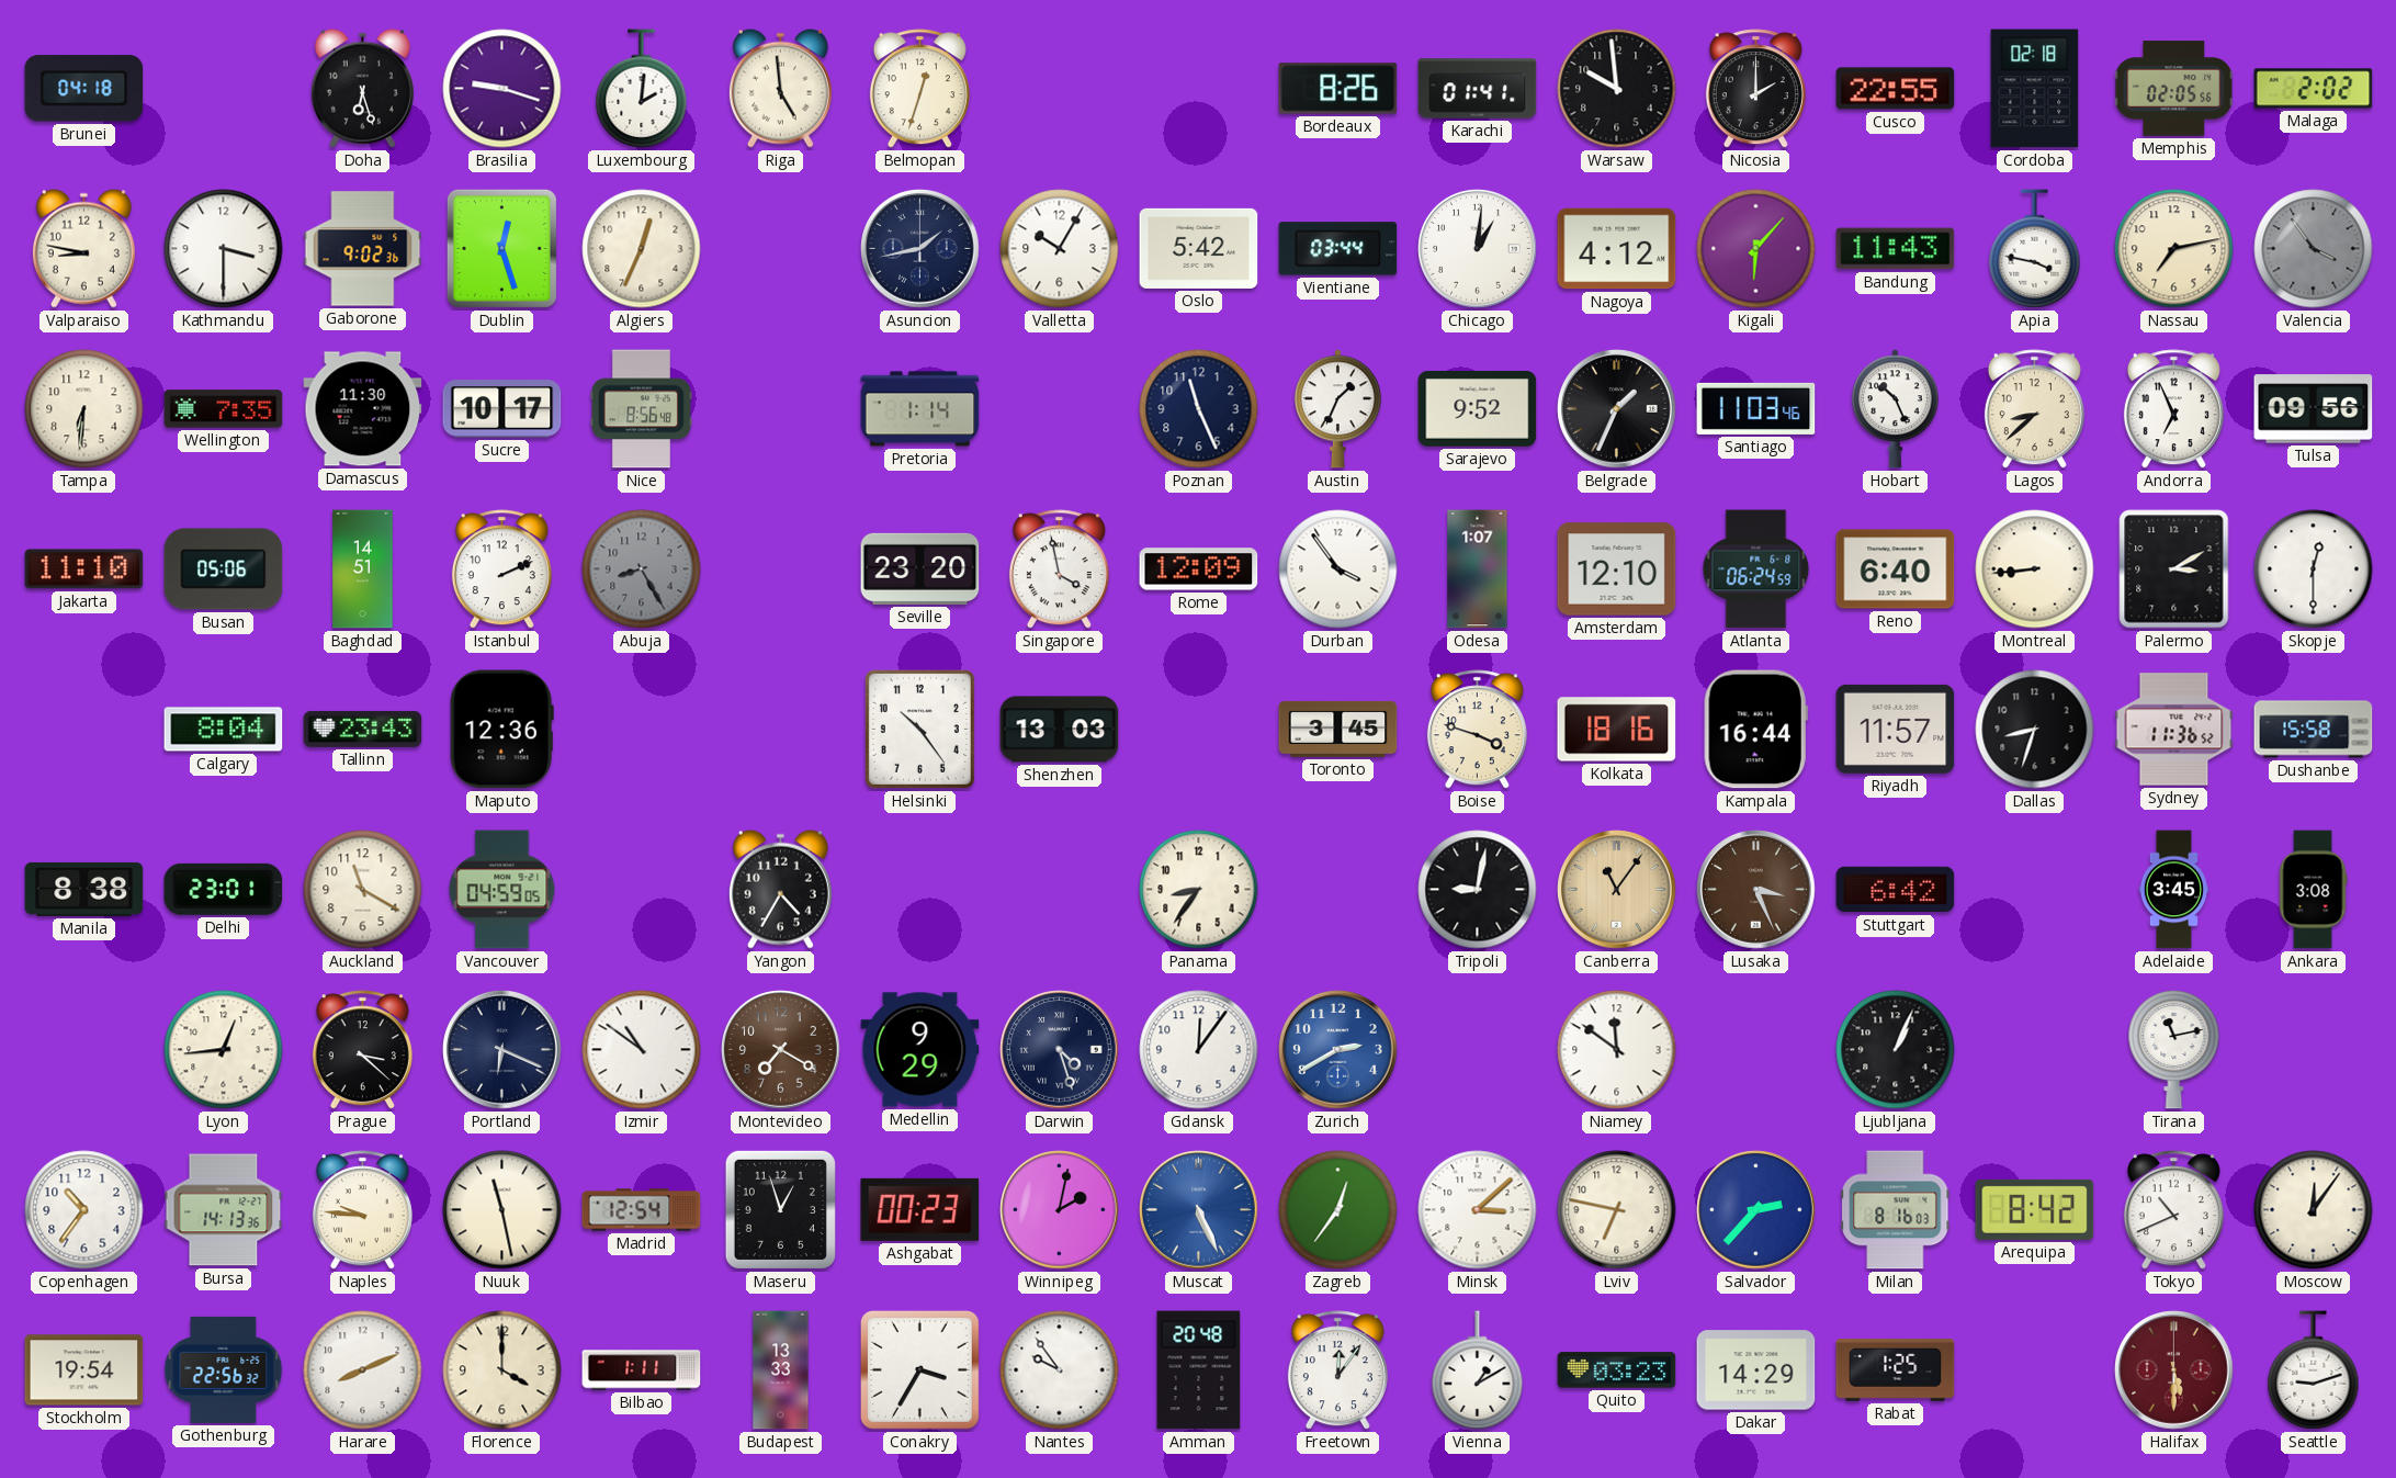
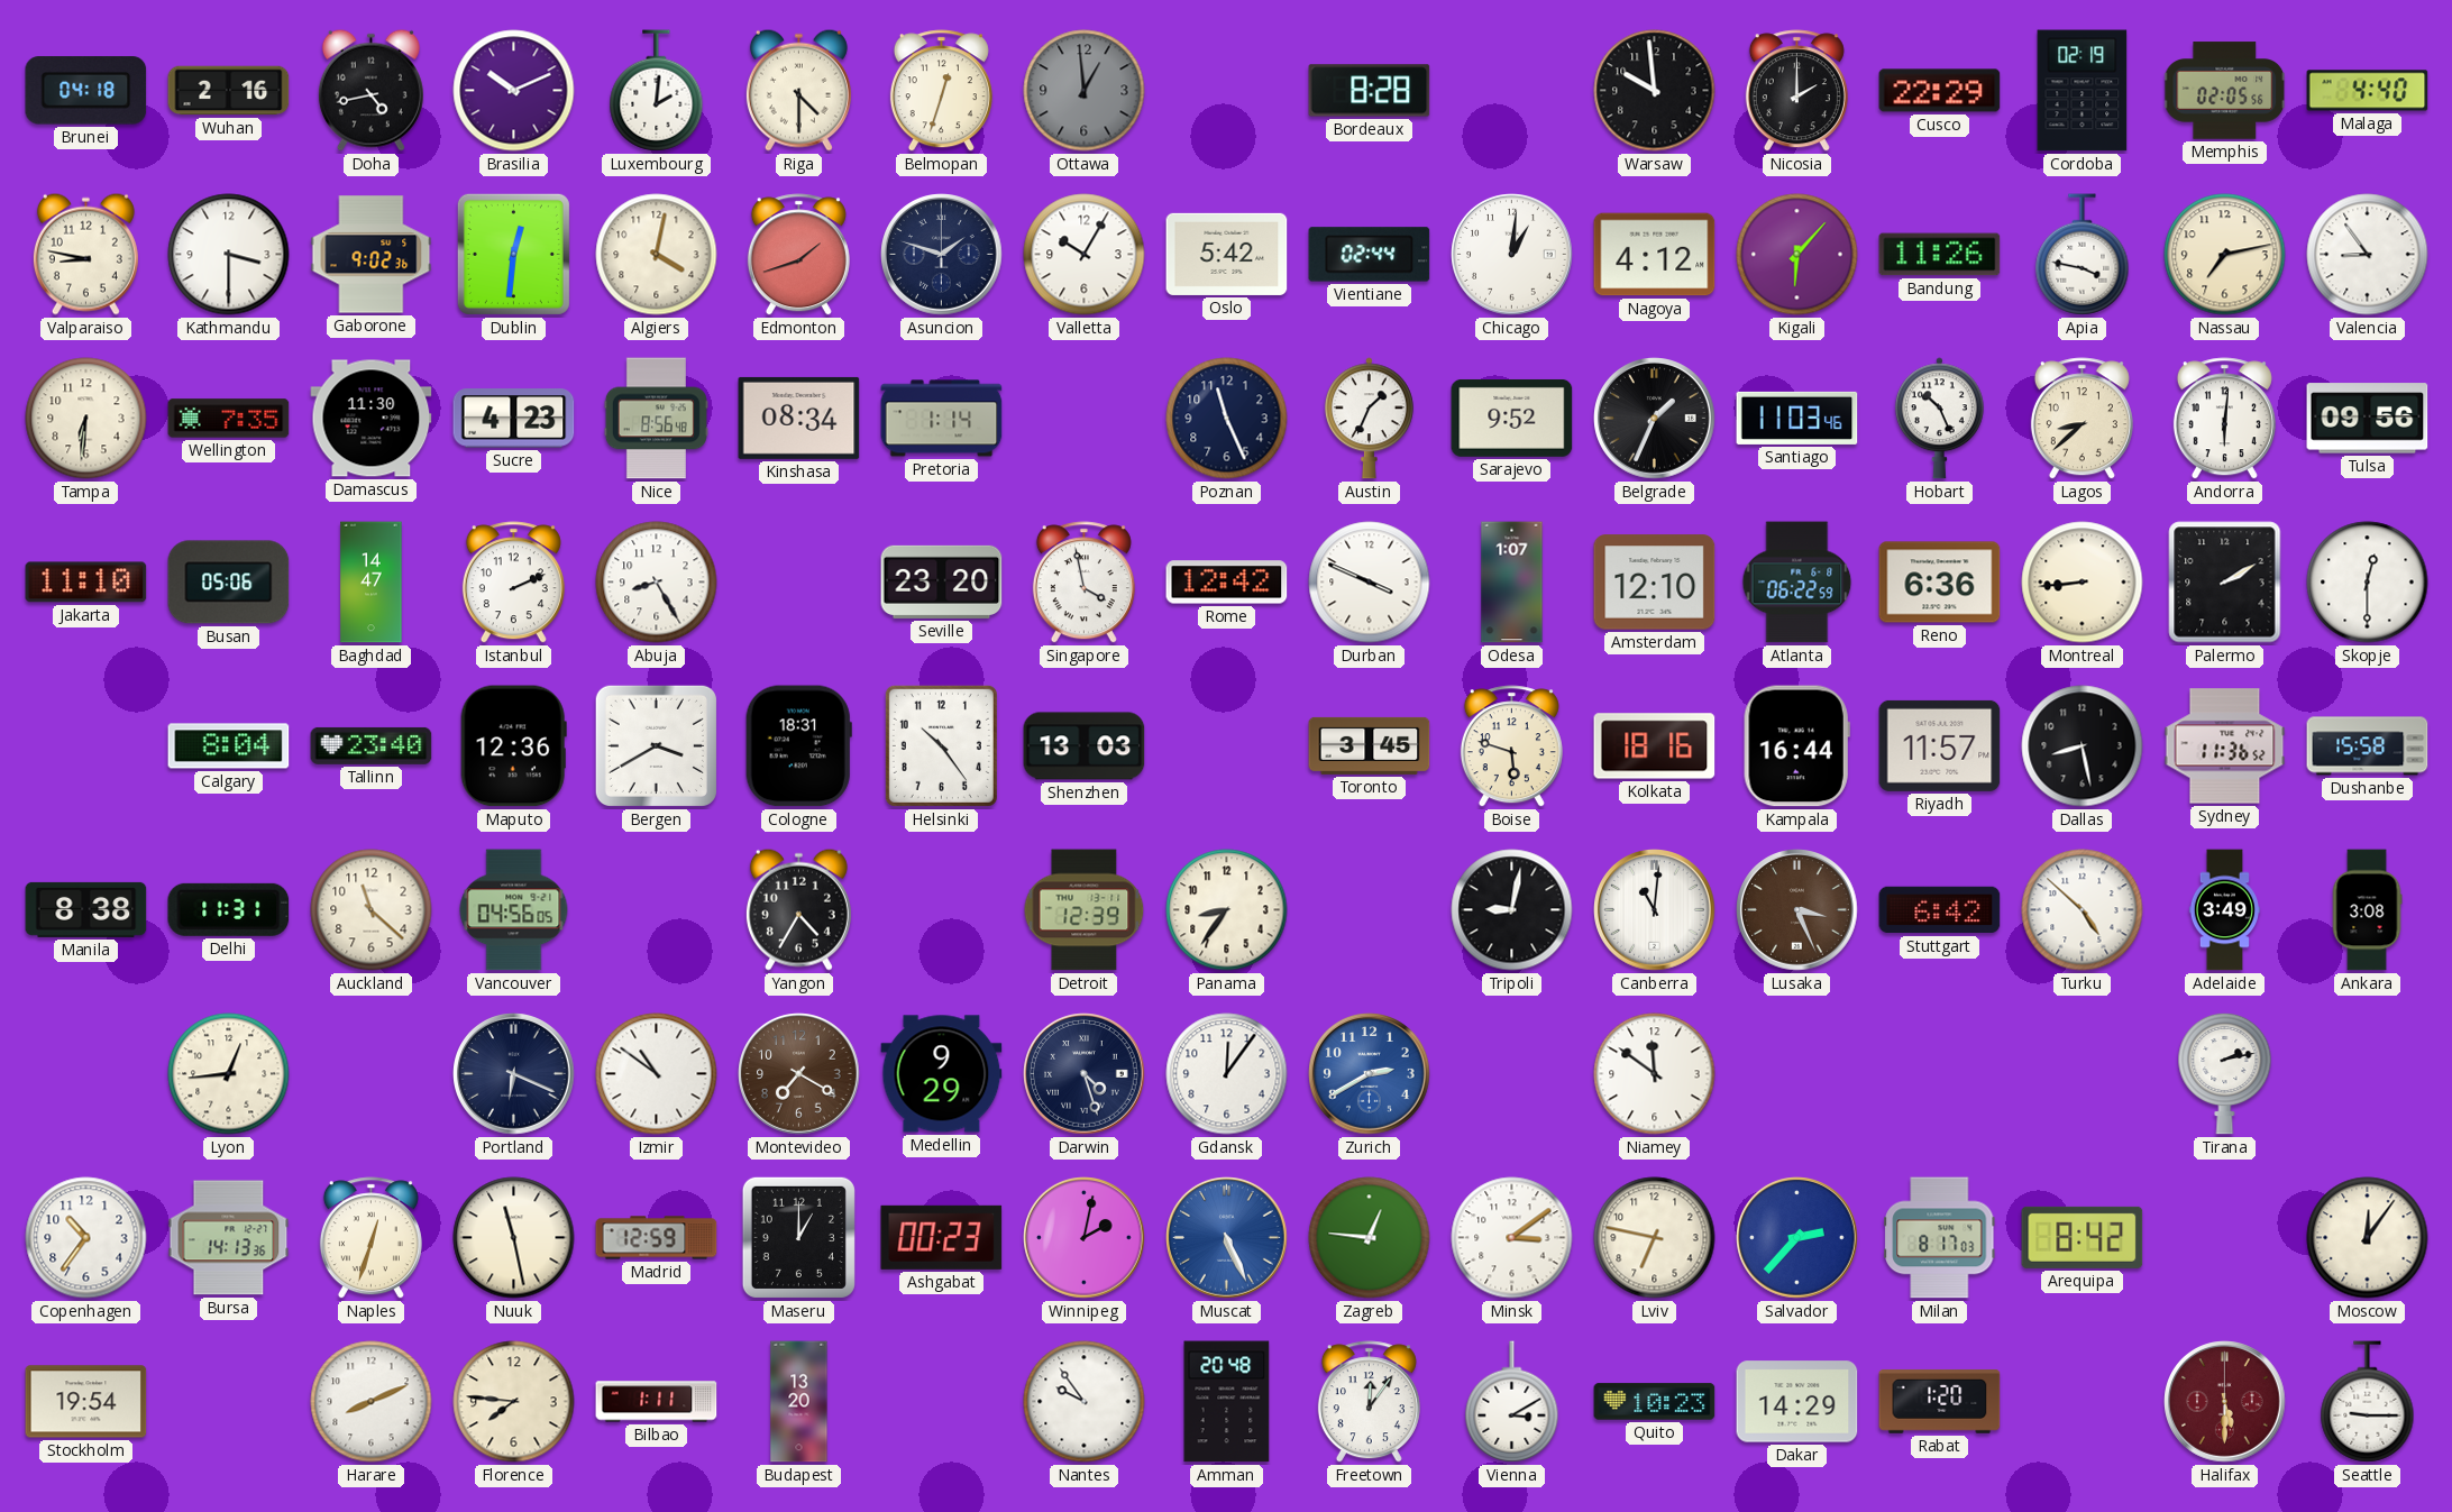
Wuhan: none -> 2:16
Doha: 6:27 -> 4:43
Brasilia: 9:18 -> 10:11
Riga: 4:59 -> 4:30
Ottawa: none -> 12:59
Bordeaux: 8:26 -> 8:28
Karachi: 01:41 -> none
Cusco: 22:55 -> 22:29
Cordoba: 02:18 -> 02:19
Malaga: 2:02 -> 4:40
Dublin: 12:27 -> 12:31
Algiers: 12:34 -> 4:02
Edmonton: none -> 1:42
Asuncion: 1:43 -> 1:48
Vientiane: 03:44 -> 02:44
Bandung: 11:43 -> 11:26
Valencia: 3:54 -> 8:54
Valencia dial: grey -> white
Sucre: 10:17 -> 4:23
Kinshasa: none -> 08:34
Andorra: 6:56 -> 6:01
Baghdad: 14:51 -> 14:47
Abuja dial: grey -> white
Rome: 12:09 -> 12:42
Durban: 3:54 -> 3:49
Atlanta: 06:24 -> 06:22
Reno: 6:40 -> 6:36
Palermo: 3:10 -> 2:10
Tallinn: 23:43 -> 23:40
Bergen: none -> 3:40
Cologne: none -> 18:31
Boise: 3:48 -> 5:48
Dallas: 8:33 -> 8:28
Delhi: 23:01 -> 11:31
Auckland: 11:20 -> 11:22
Vancouver: 04:59 -> 04:56
Detroit: none -> 12:39
Canberra: 11:06 -> 11:01
Canberra dial: champagne -> white
Turku: none -> 4:52
Adelaide: 3:45 -> 3:49
Prague: 3:22 -> none
Ljubljana: 1:04 -> none
Tirana: 11:13 -> 2:13
Naples: 9:46 -> 12:33
Madrid: 12:54 -> 12:59
Maseru: 12:57 -> 1:00
Zagreb: 12:36 -> 12:46
Minsk: 3:08 -> 3:09
Milan: 8:16 -> 8:17
Tokyo: 10:41 -> none
Gothenburg: 22:56 -> none
Florence: 4:00 -> 7:46
Budapest: 13:33 -> 13:20
Conakry: 3:35 -> none
Vienna: 1:10 -> 3:10
Quito: 03:23 -> 10:23
Rabat: 1:25 -> 1:20
Seattle: 9:12 -> 9:15
